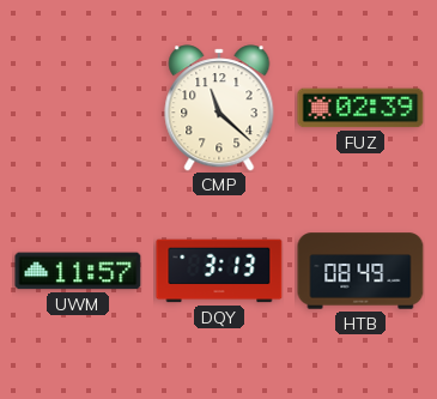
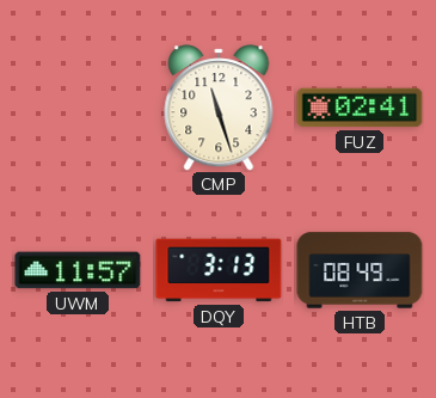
CMP: 11:22 -> 11:27
FUZ: 02:39 -> 02:41
